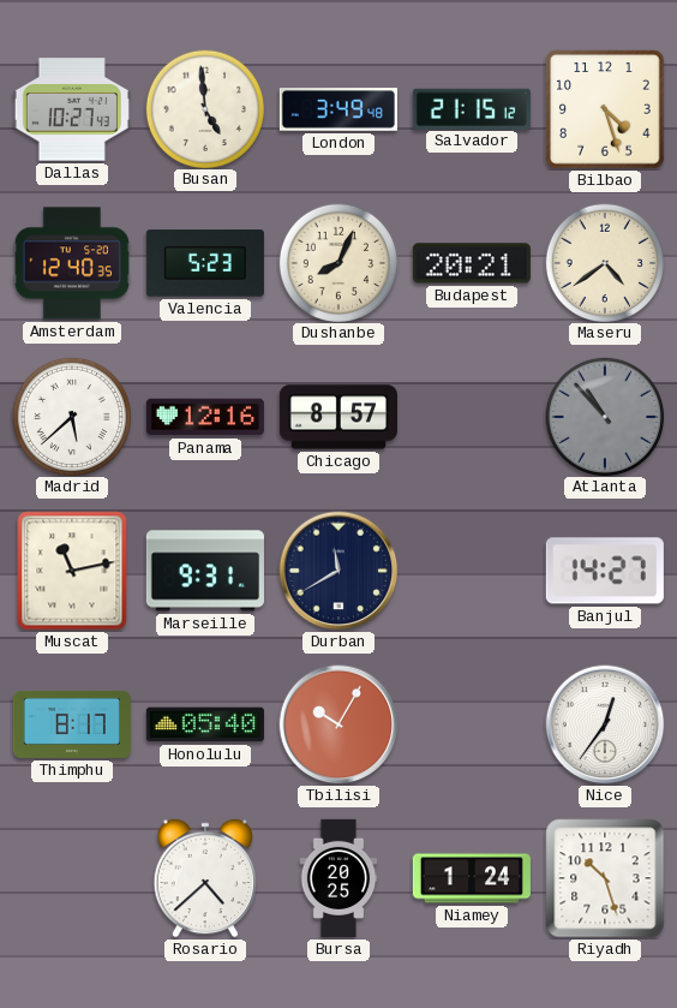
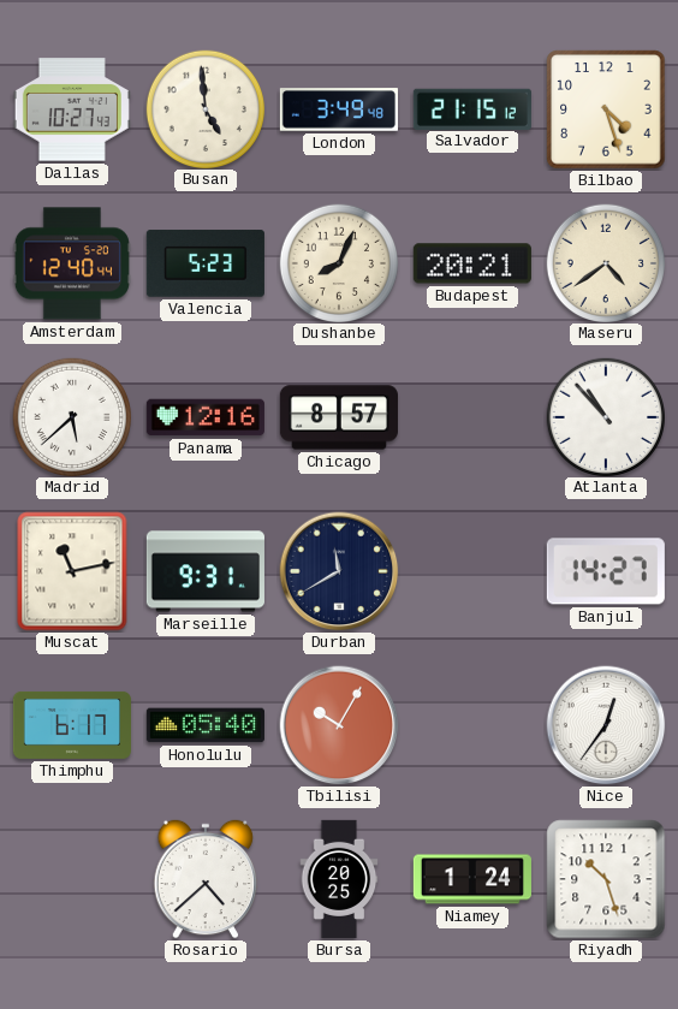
Amsterdam: 12:40:35 -> 12:40:44
Atlanta dial: grey -> white
Thimphu: 8:17 -> 6:17
